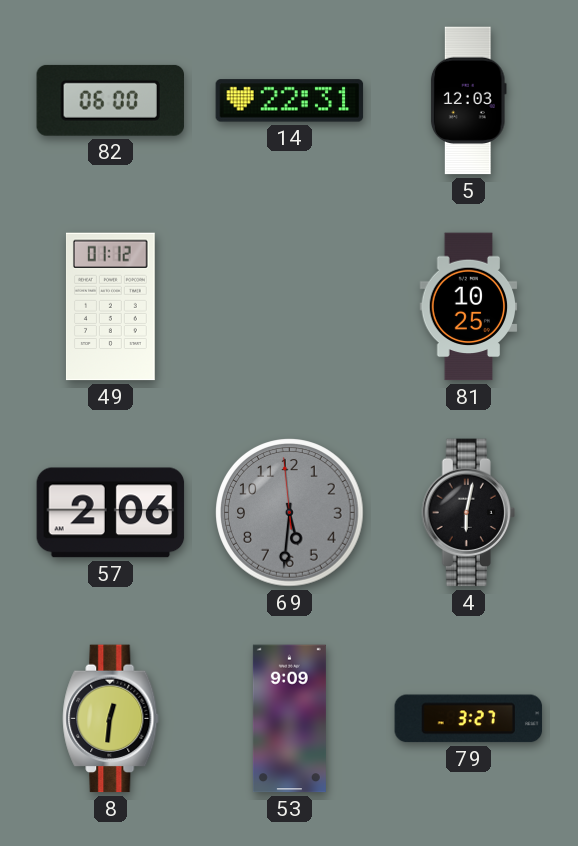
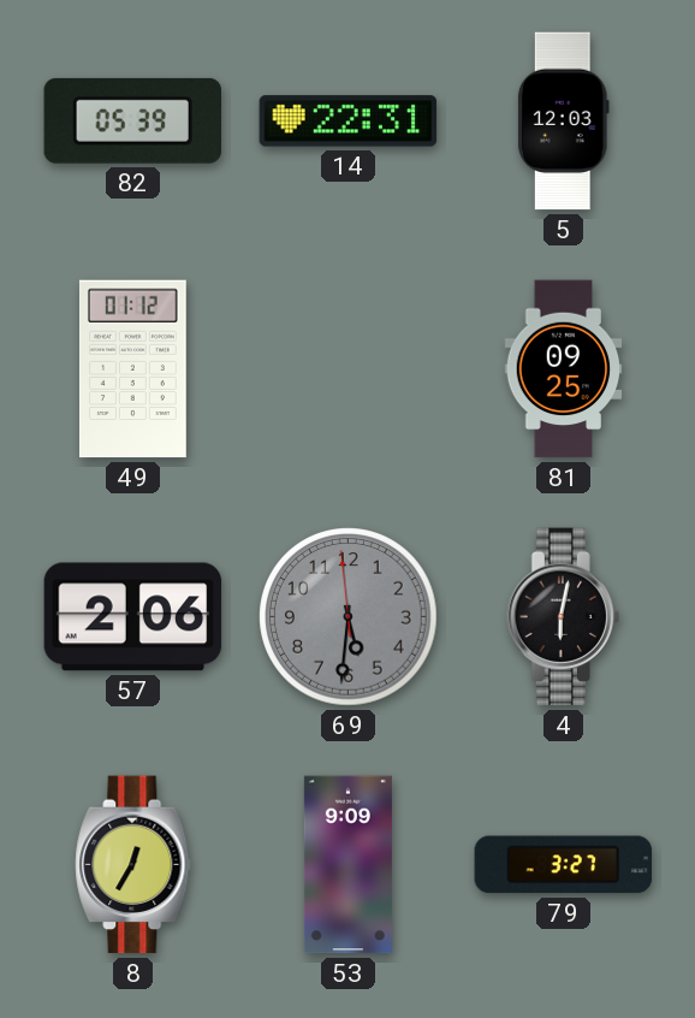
82: 06:00 -> 05:39
81: 10:25 -> 09:25
8: 12:31 -> 12:35
